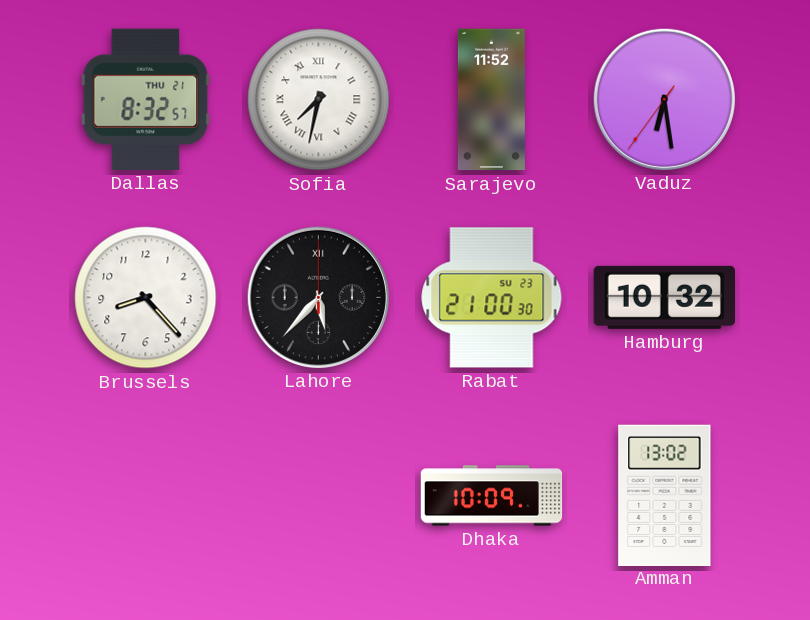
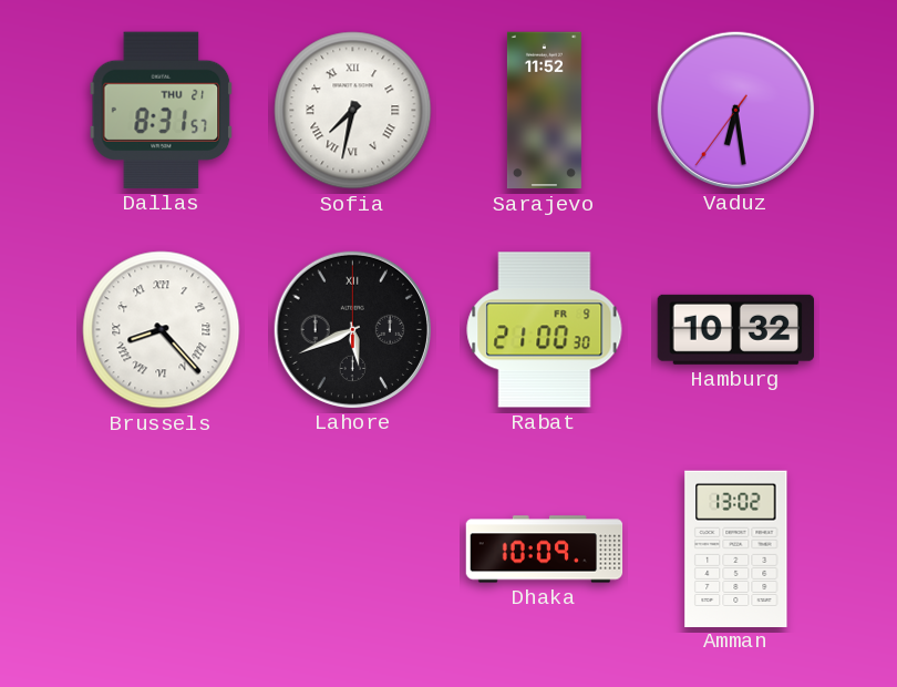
Dallas: 8:32 -> 8:31
Brussels numerals: Arabic -> Roman
Lahore: 5:37 -> 5:41
Rabat date: SU 23 -> FR 9
